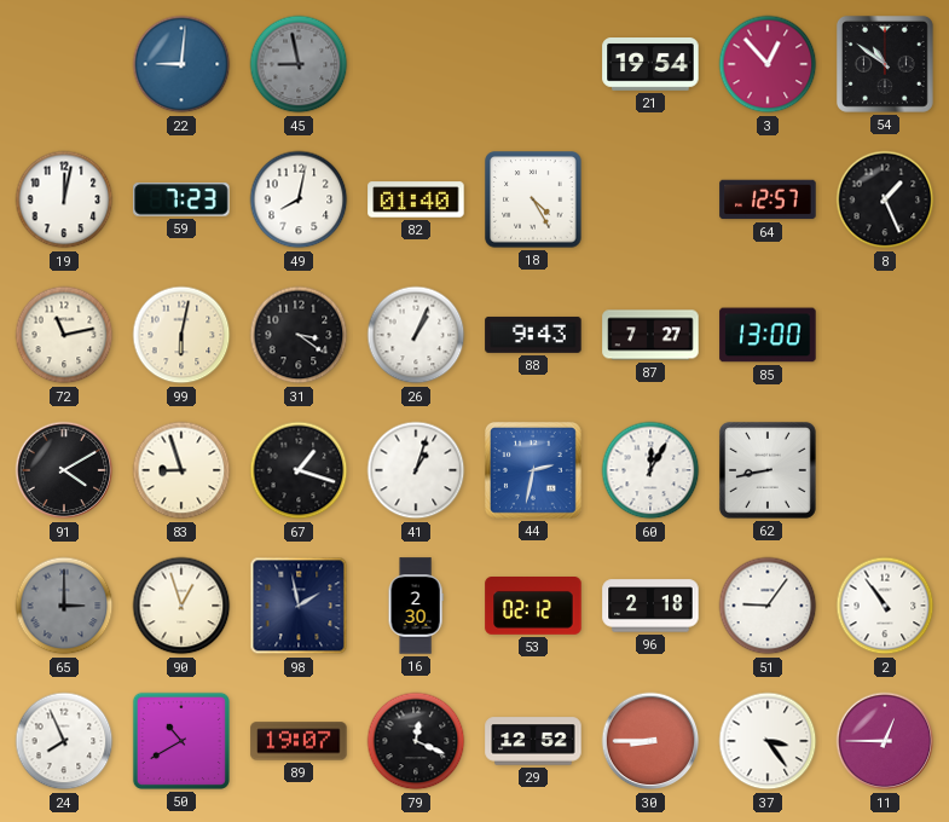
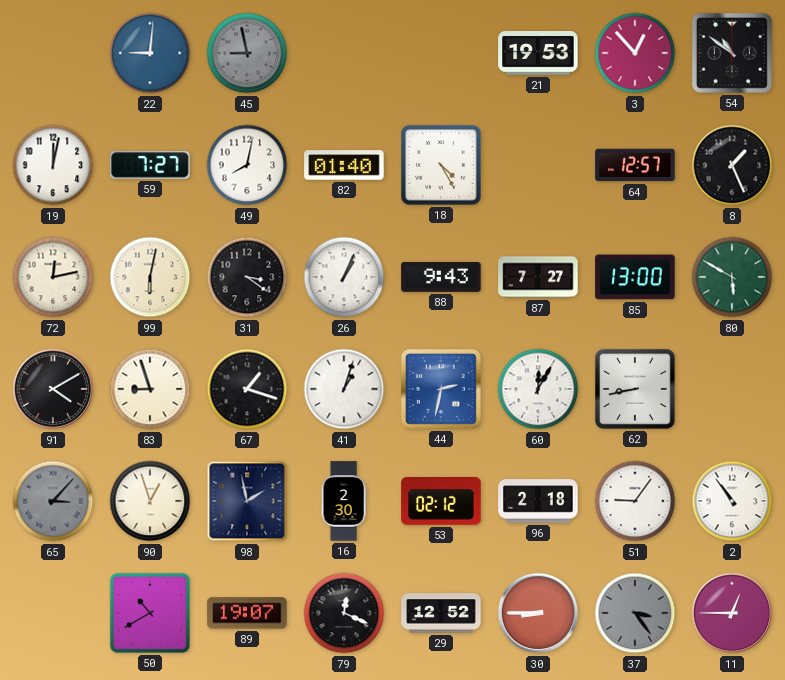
21: 19:54 -> 19:53
59: 7:23 -> 7:27
72: 11:13 -> 12:13
80: none -> 5:50
65: 3:00 -> 3:07
24: 7:56 -> none
37 dial: white -> grey
